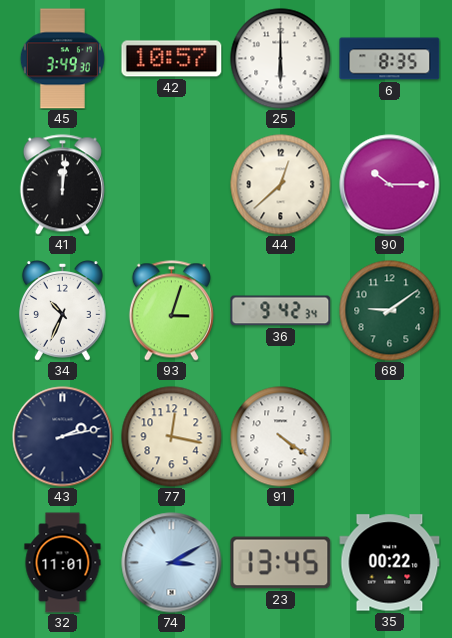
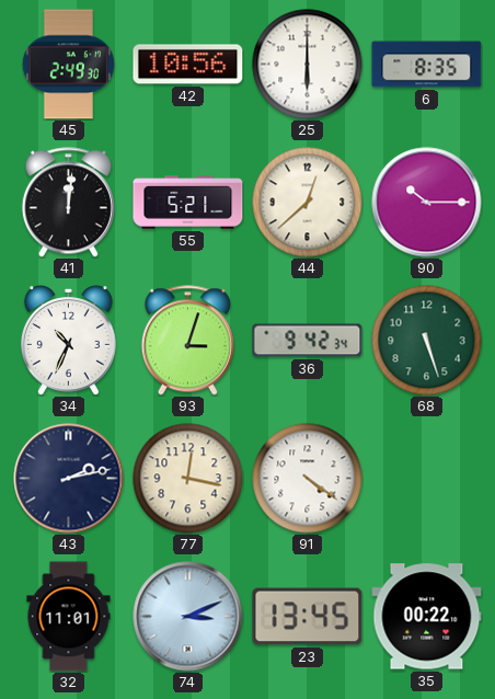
45: 3:49 -> 2:49
42: 10:57 -> 10:56
55: none -> 5:21
68: 9:09 -> 5:27
74: 3:10 -> 3:11
